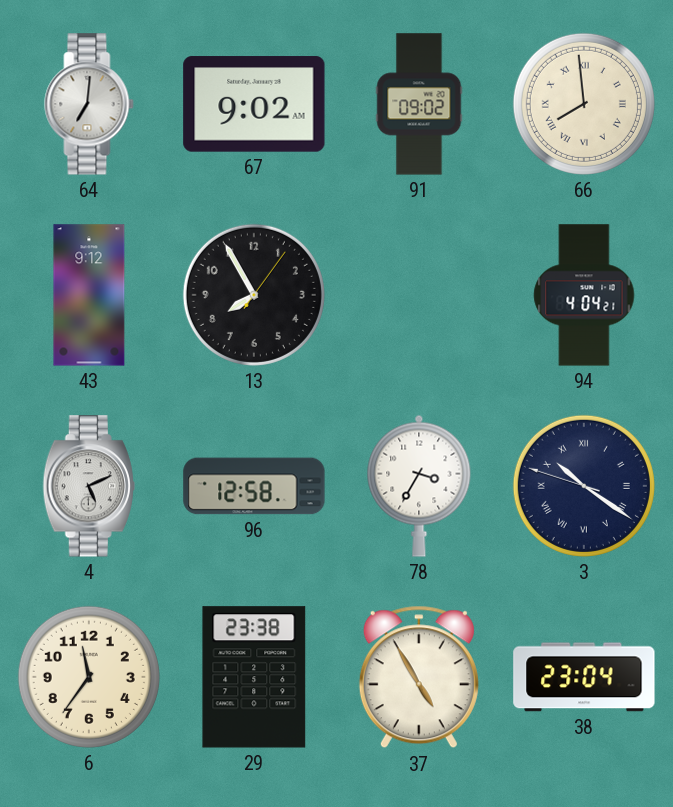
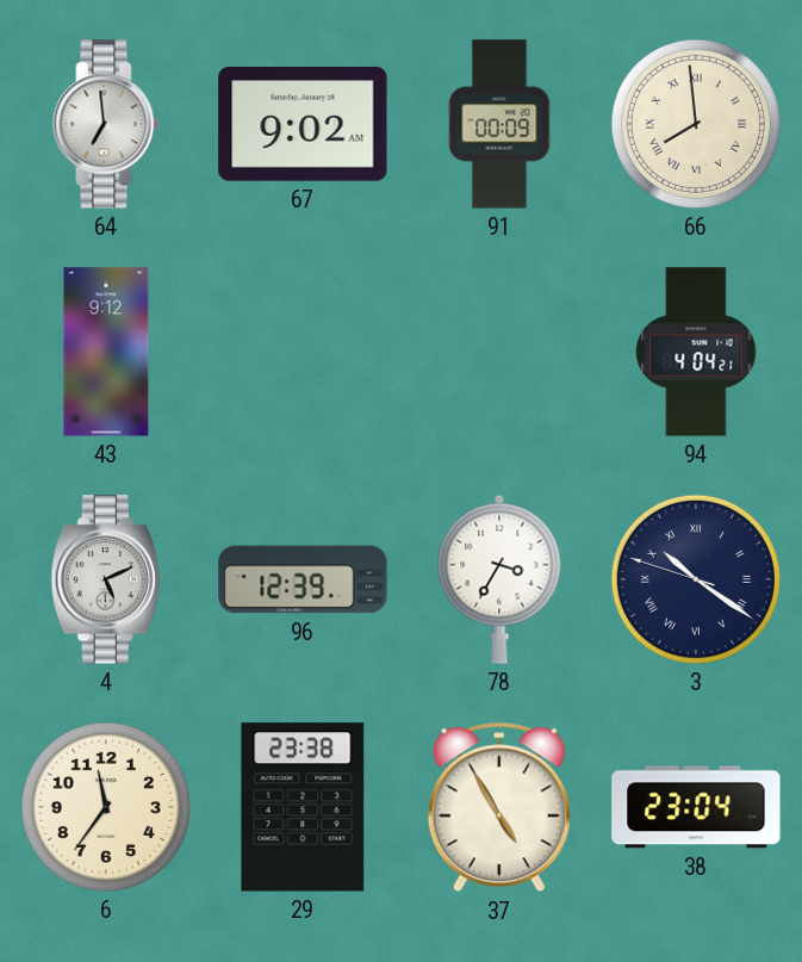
64: 7:01 -> 6:59
91: 09:02 -> 00:09
13: 7:55 -> none
96: 12:58 -> 12:39
